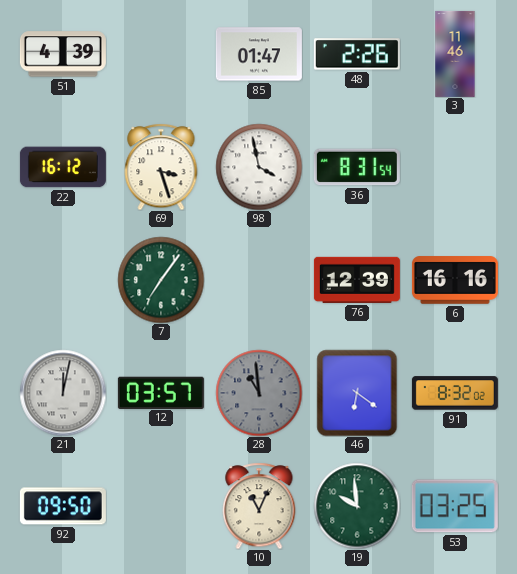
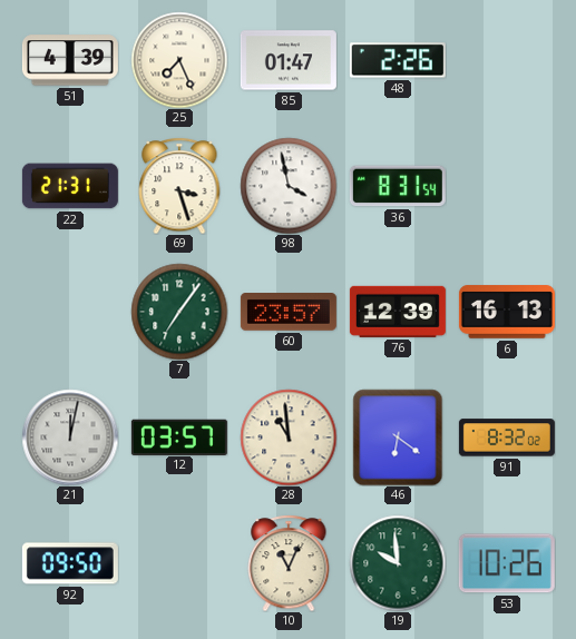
25: none -> 7:26
3: 11:46 -> none
22: 16:12 -> 21:31
60: none -> 23:57
6: 16:16 -> 16:13
28 dial: grey -> cream
53: 03:25 -> 10:26
